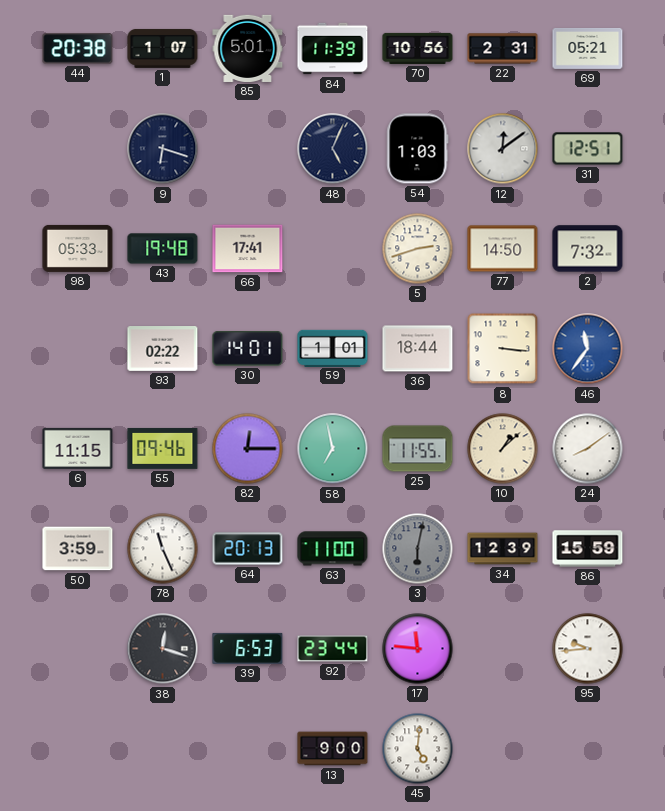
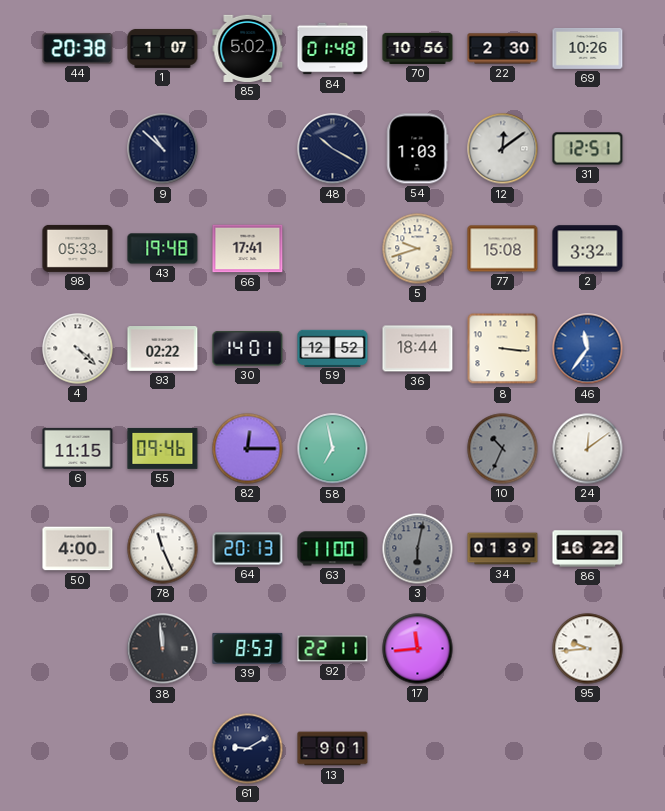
85: 5:01 -> 5:02
84: 11:39 -> 01:48
22: 2:31 -> 2:30
69: 05:21 -> 10:26
9: 6:18 -> 10:52
48: 5:04 -> 10:20
5: 2:42 -> 9:42
77: 14:50 -> 15:08
2: 7:32 -> 3:32
4: none -> 4:22
59: 1:01 -> 12:52
25: 11:55 -> none
10: 1:08 -> 10:34
10 dial: cream -> grey
24: 8:09 -> 12:09
50: 3:59 -> 4:00
34: 12:39 -> 01:39
86: 15:59 -> 16:22
38: 12:18 -> 11:59
39: 6:53 -> 8:53
92: 23:44 -> 22:11
17: 11:46 -> 11:44
61: none -> 9:10
13: 9:00 -> 9:01
45: 5:01 -> none
